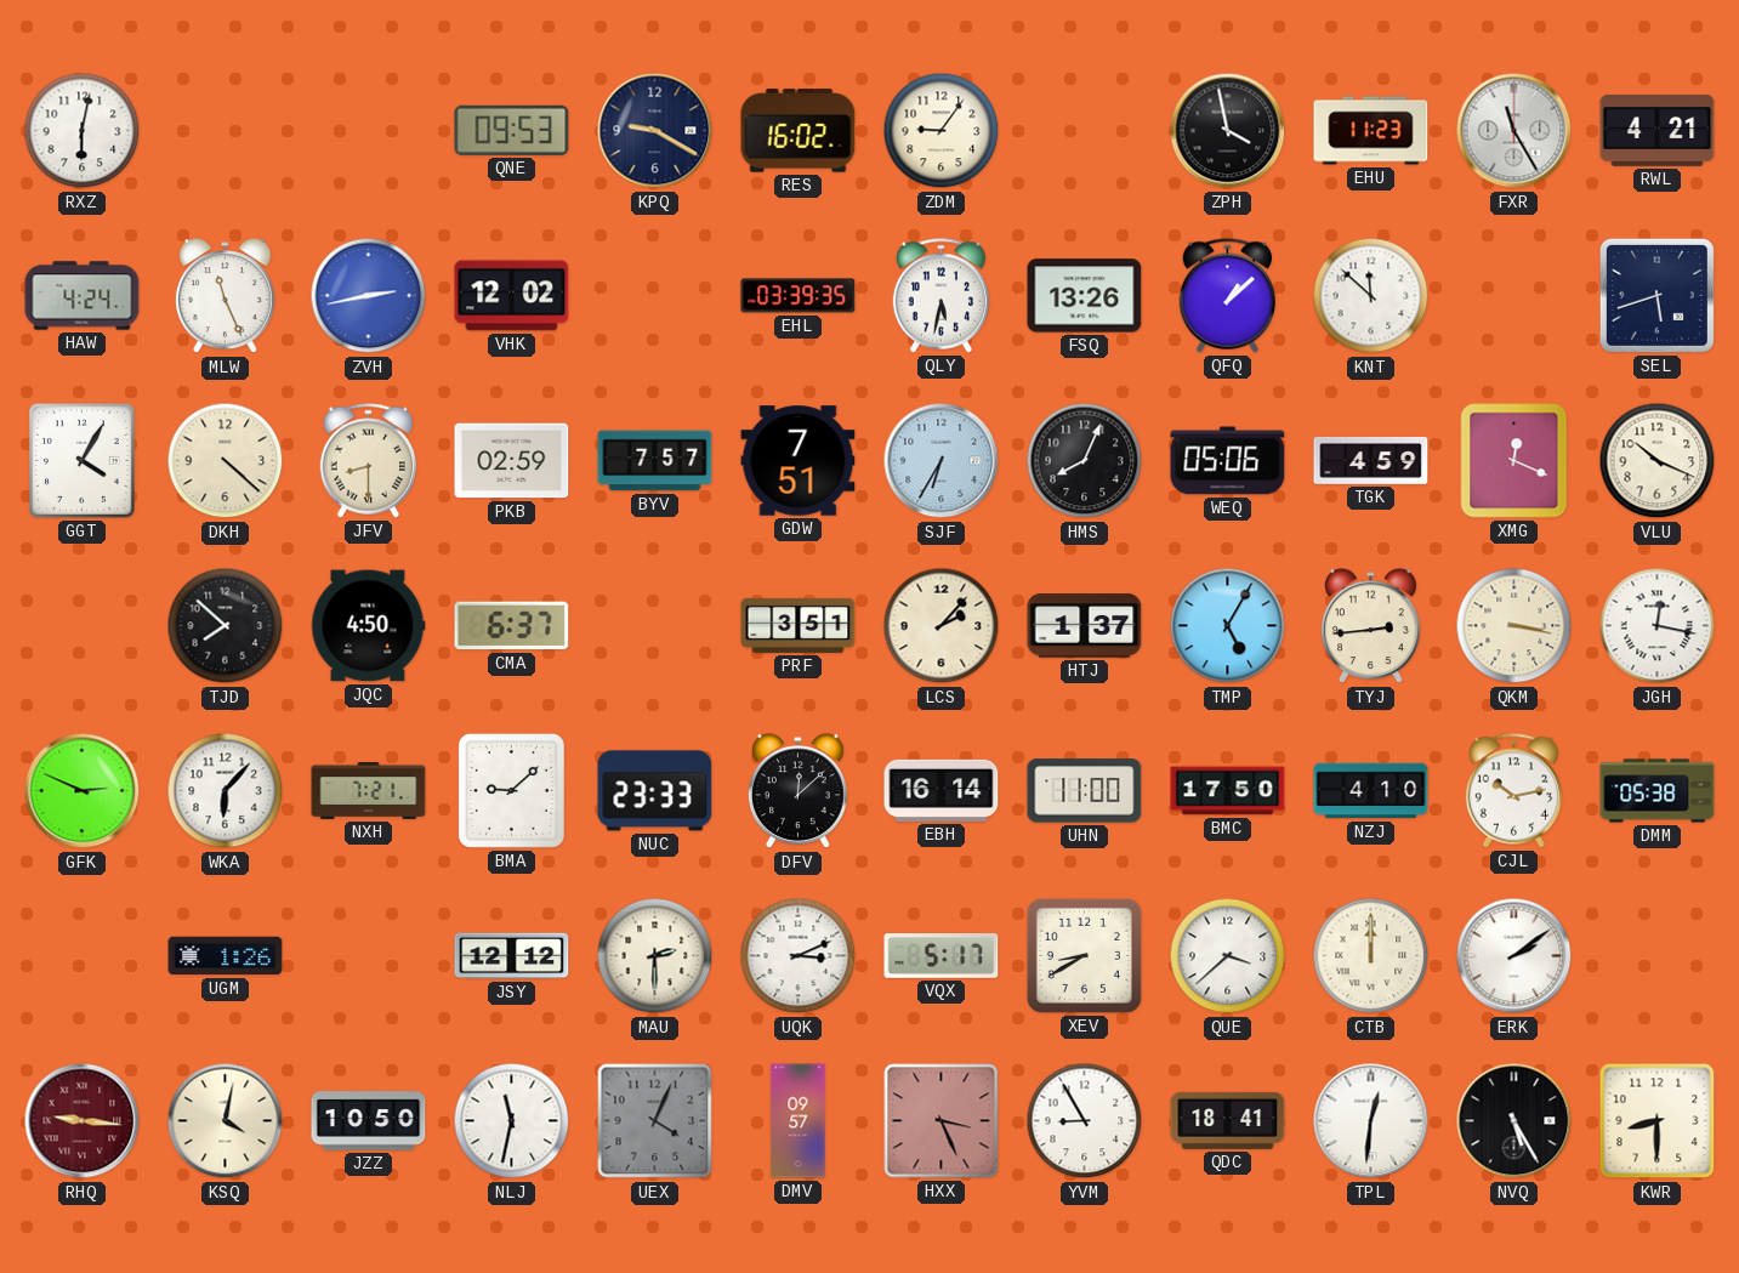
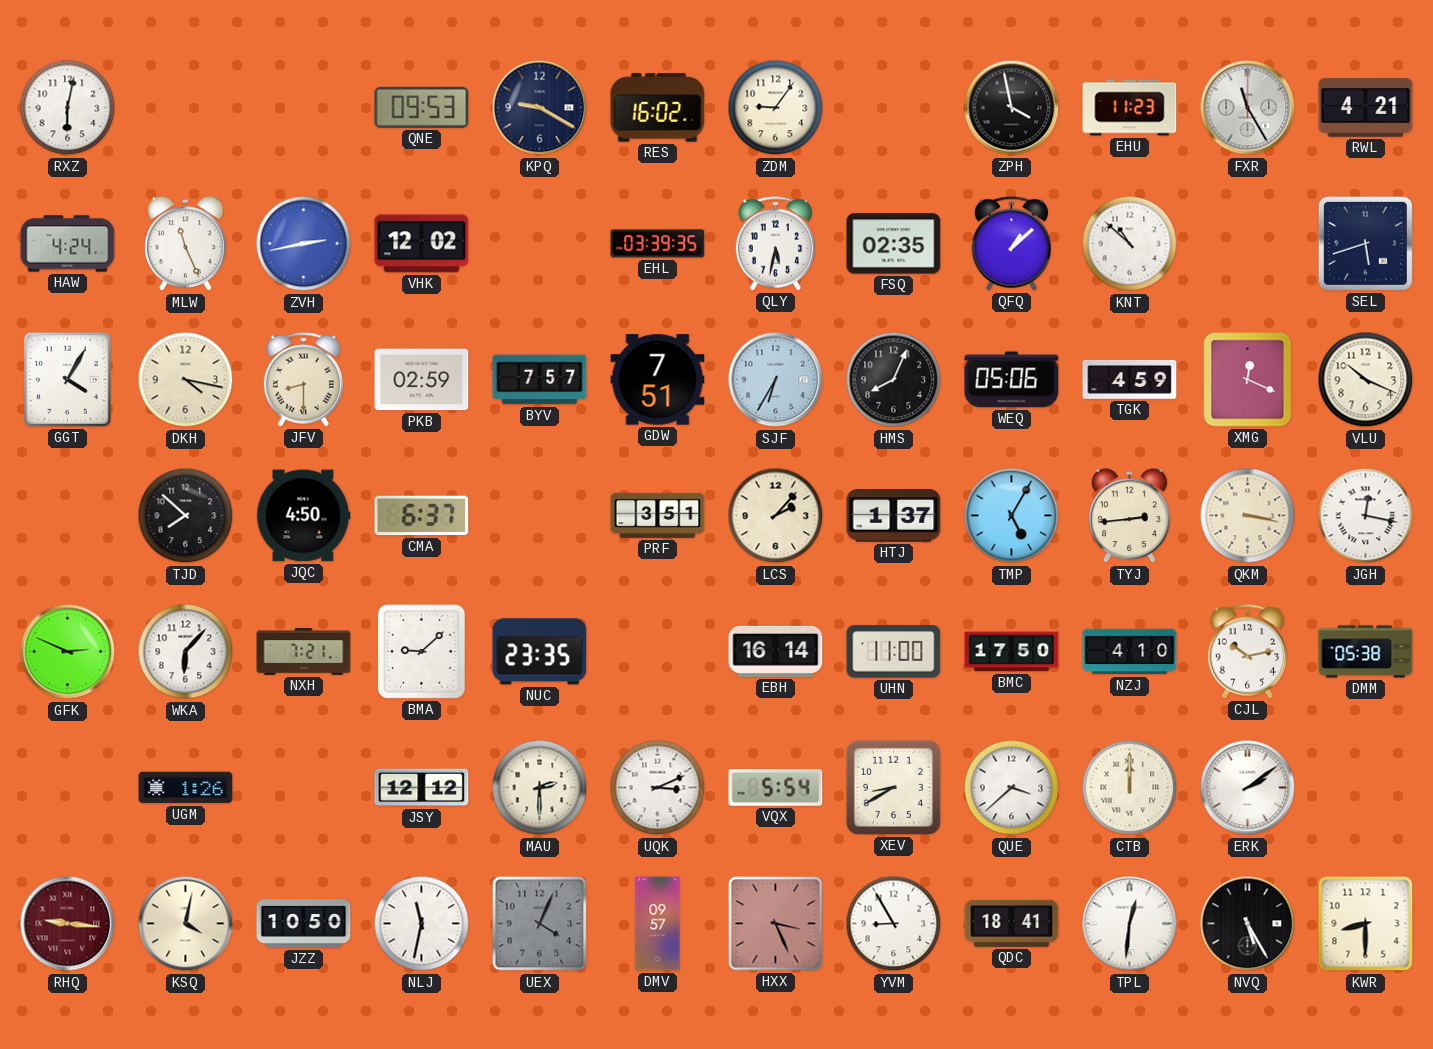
FSQ: 13:26 -> 02:35
KNT: 11:52 -> 10:52
DKH: 4:22 -> 4:17
NUC: 23:33 -> 23:35
DFV: 12:08 -> none
VQX: 5:17 -> 5:54
